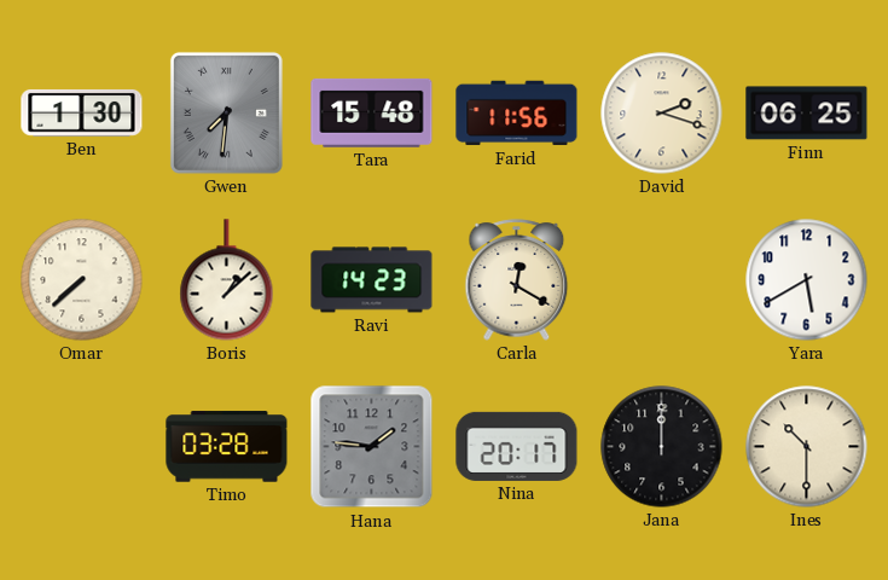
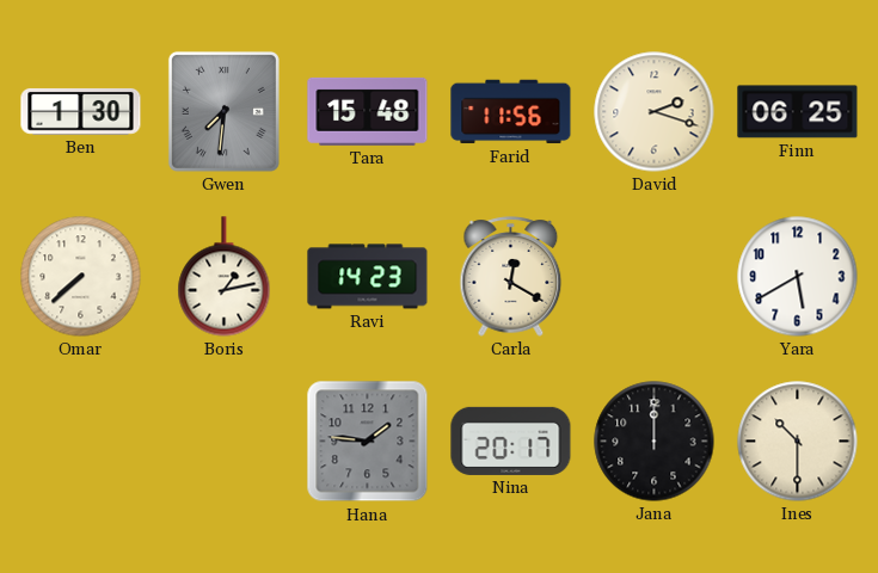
Boris: 1:08 -> 1:13
Timo: 03:28 -> none
